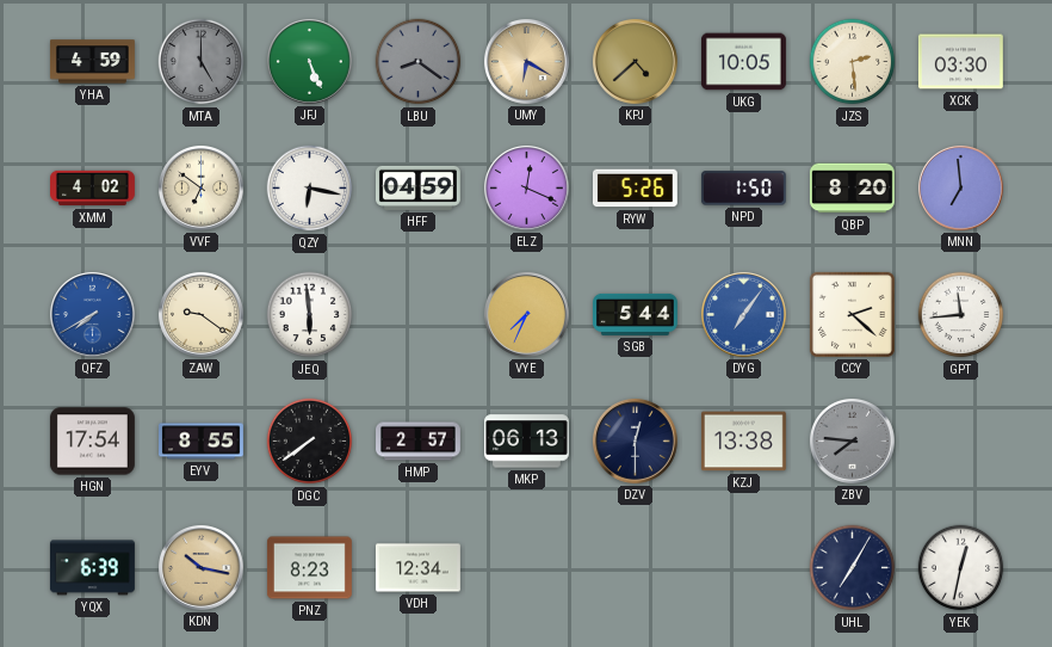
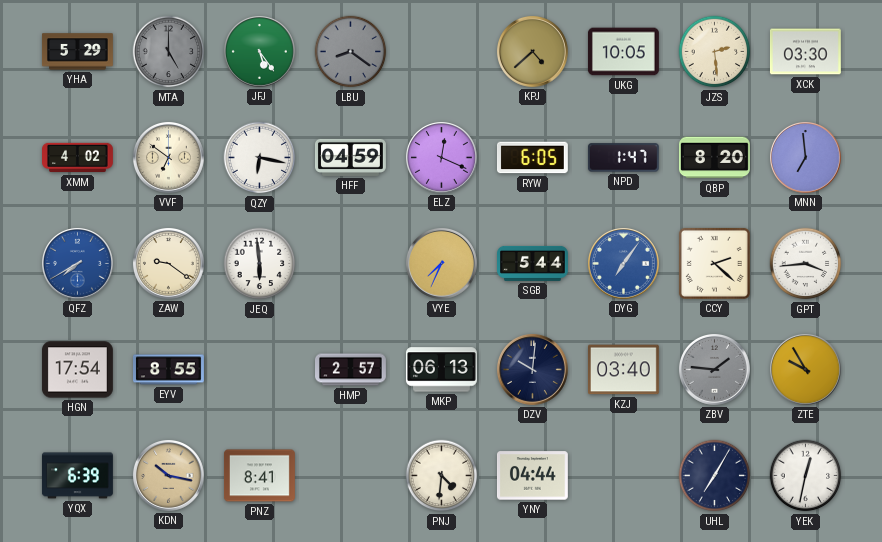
YHA: 4:59 -> 5:29
JFJ: 5:26 -> 5:24
UMY: 6:20 -> none
RYW: 5:26 -> 6:05
NPD: 1:50 -> 1:47
GPT: 11:44 -> 3:44
DGC: 7:39 -> none
DZV: 12:30 -> 10:01
KZJ: 13:38 -> 03:40
ZBV: 7:46 -> 1:46
ZTE: none -> 9:55
PNZ: 8:23 -> 8:41
VDH: 12:34 -> none
PNJ: none -> 4:31
YNY: none -> 04:44
